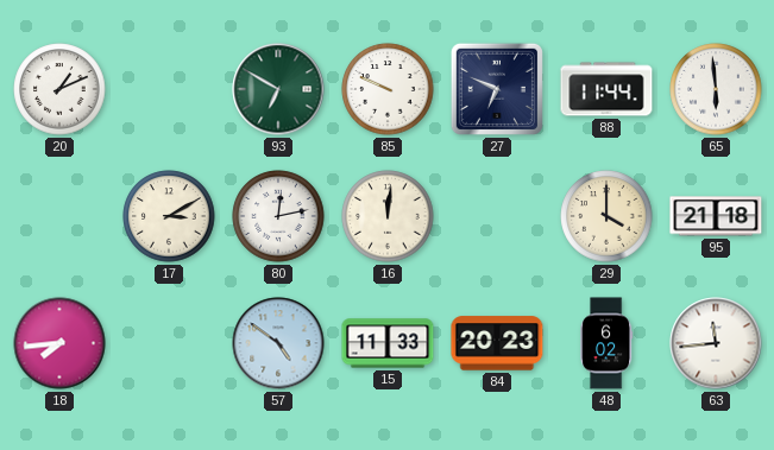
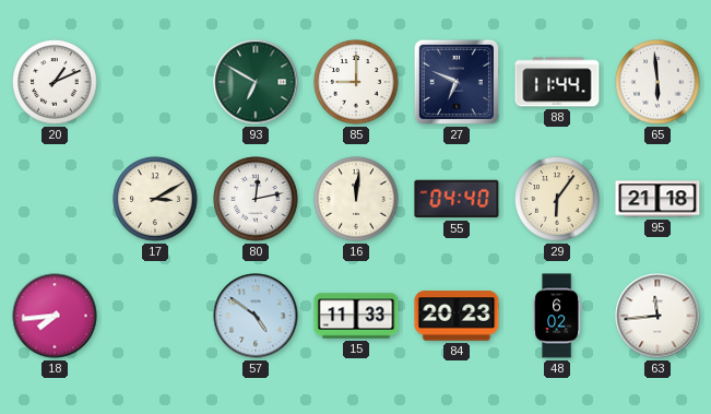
85: 9:49 -> 9:00
55: none -> 04:40
29: 4:00 -> 6:06
